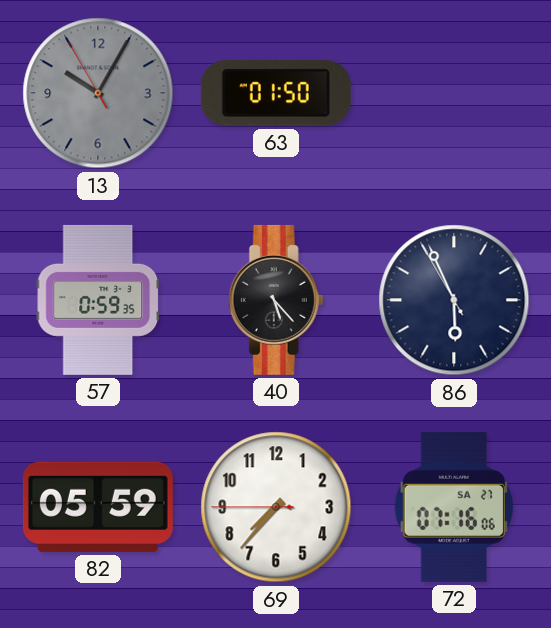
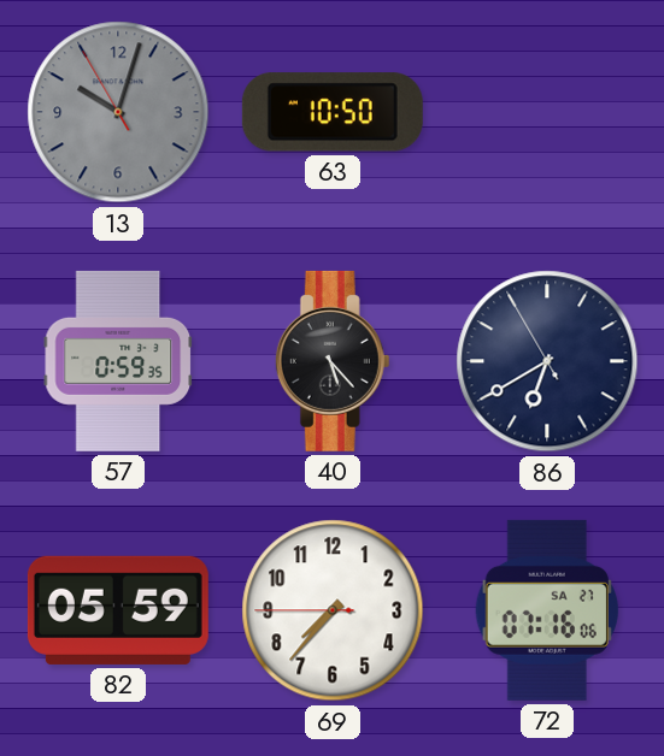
13: 10:04 -> 10:02
63: 01:50 -> 10:50
86: 5:55 -> 6:39
